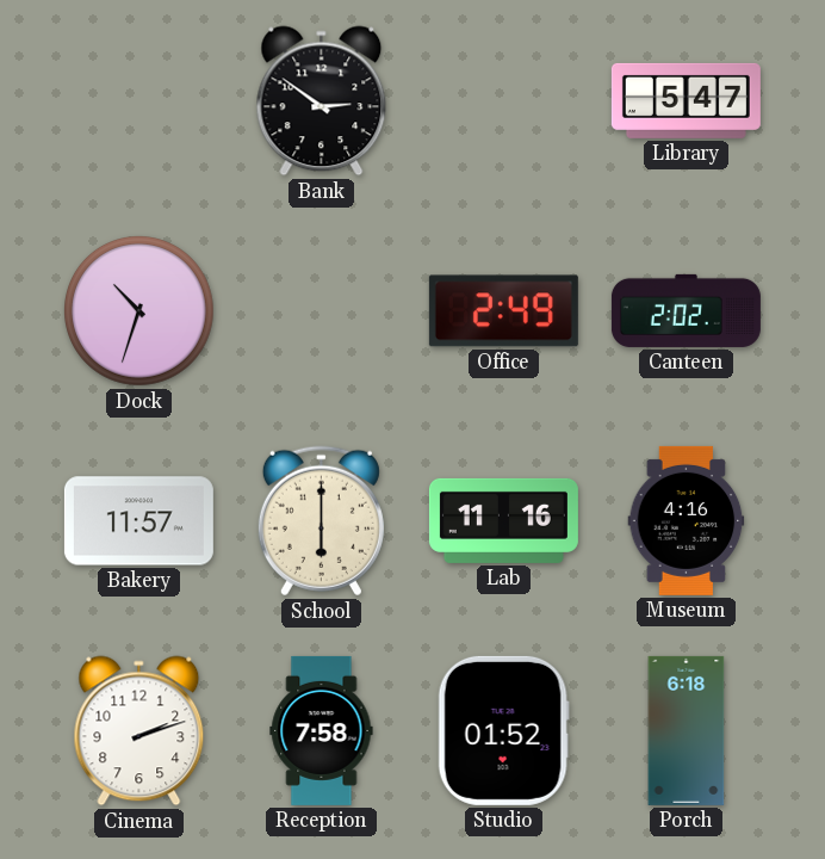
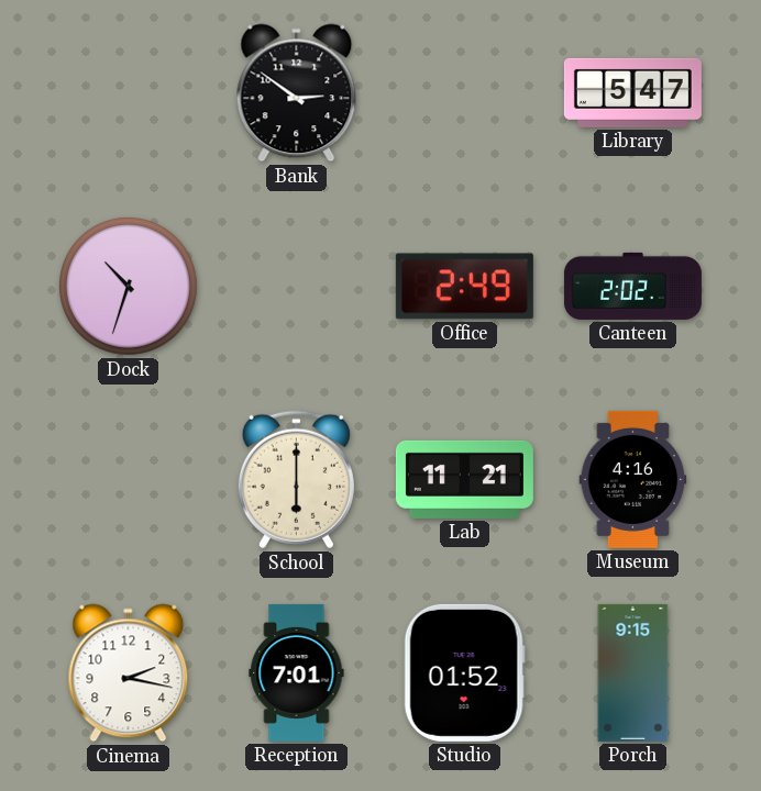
Bakery: 11:57 -> none
Lab: 11:16 -> 11:21
Cinema: 2:12 -> 2:17
Reception: 7:58 -> 7:01
Porch: 6:18 -> 9:15
